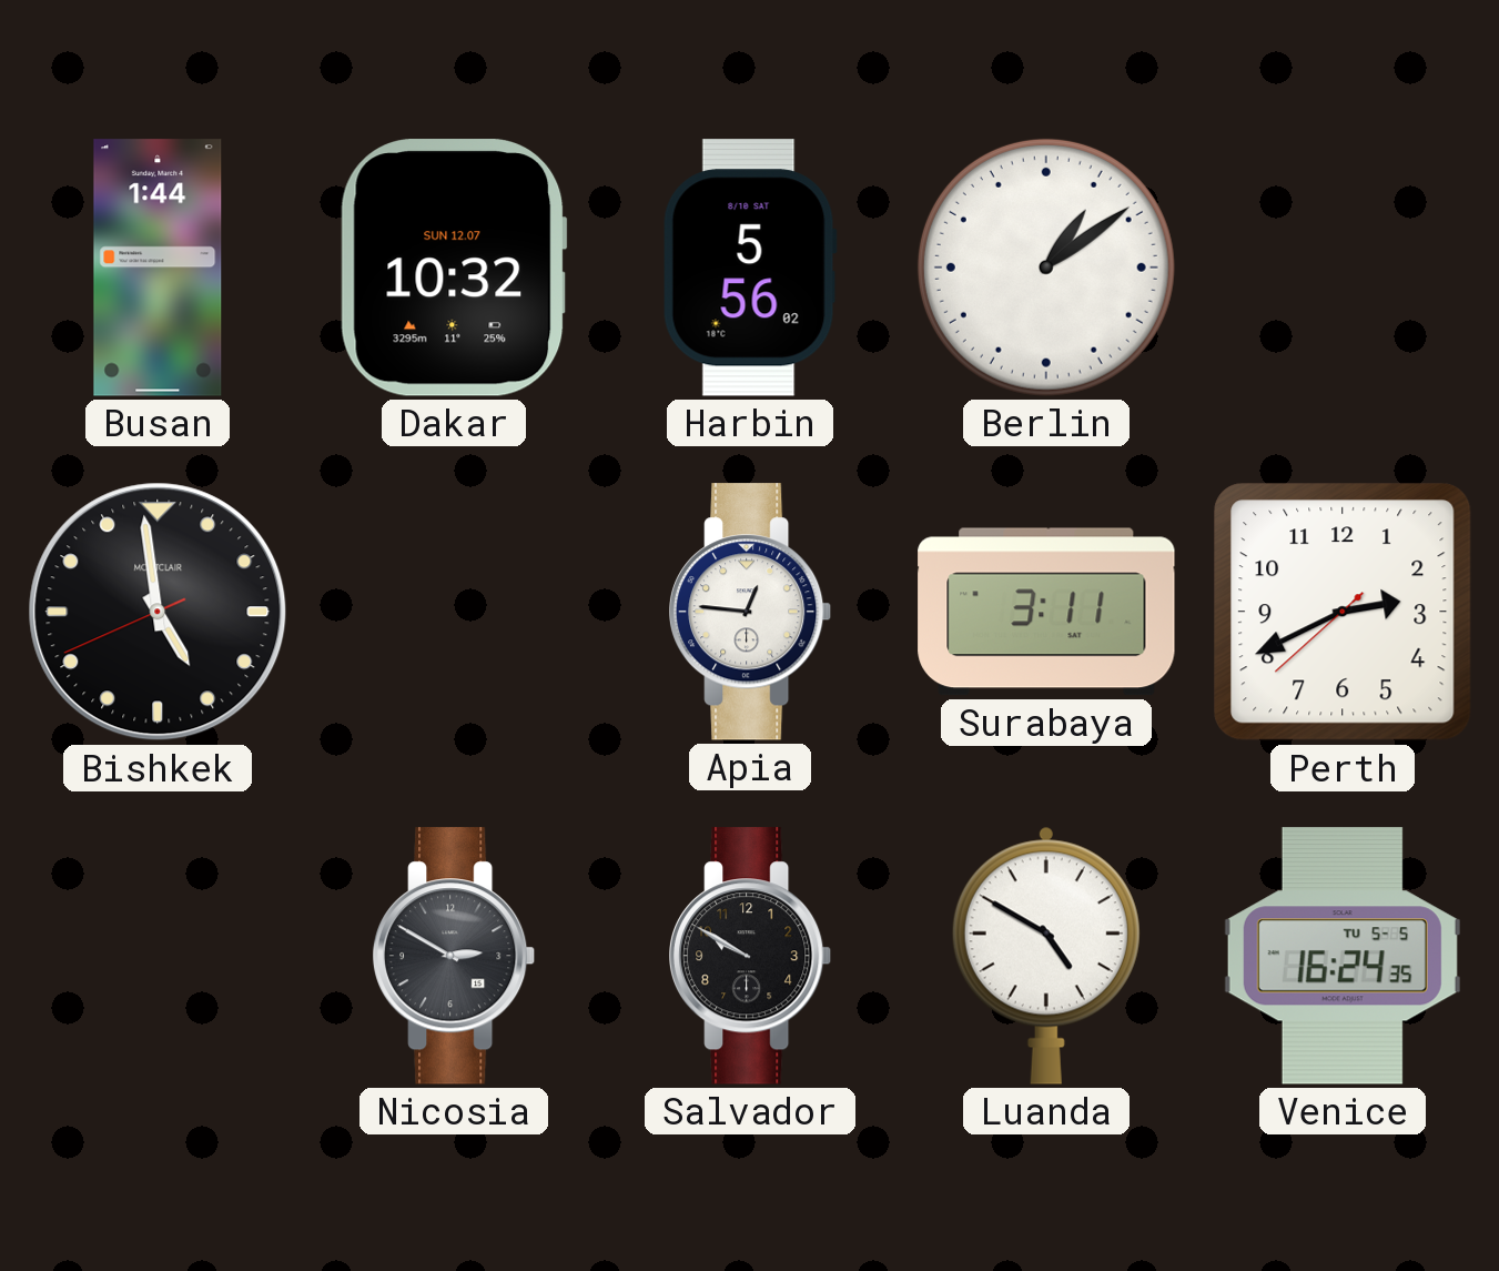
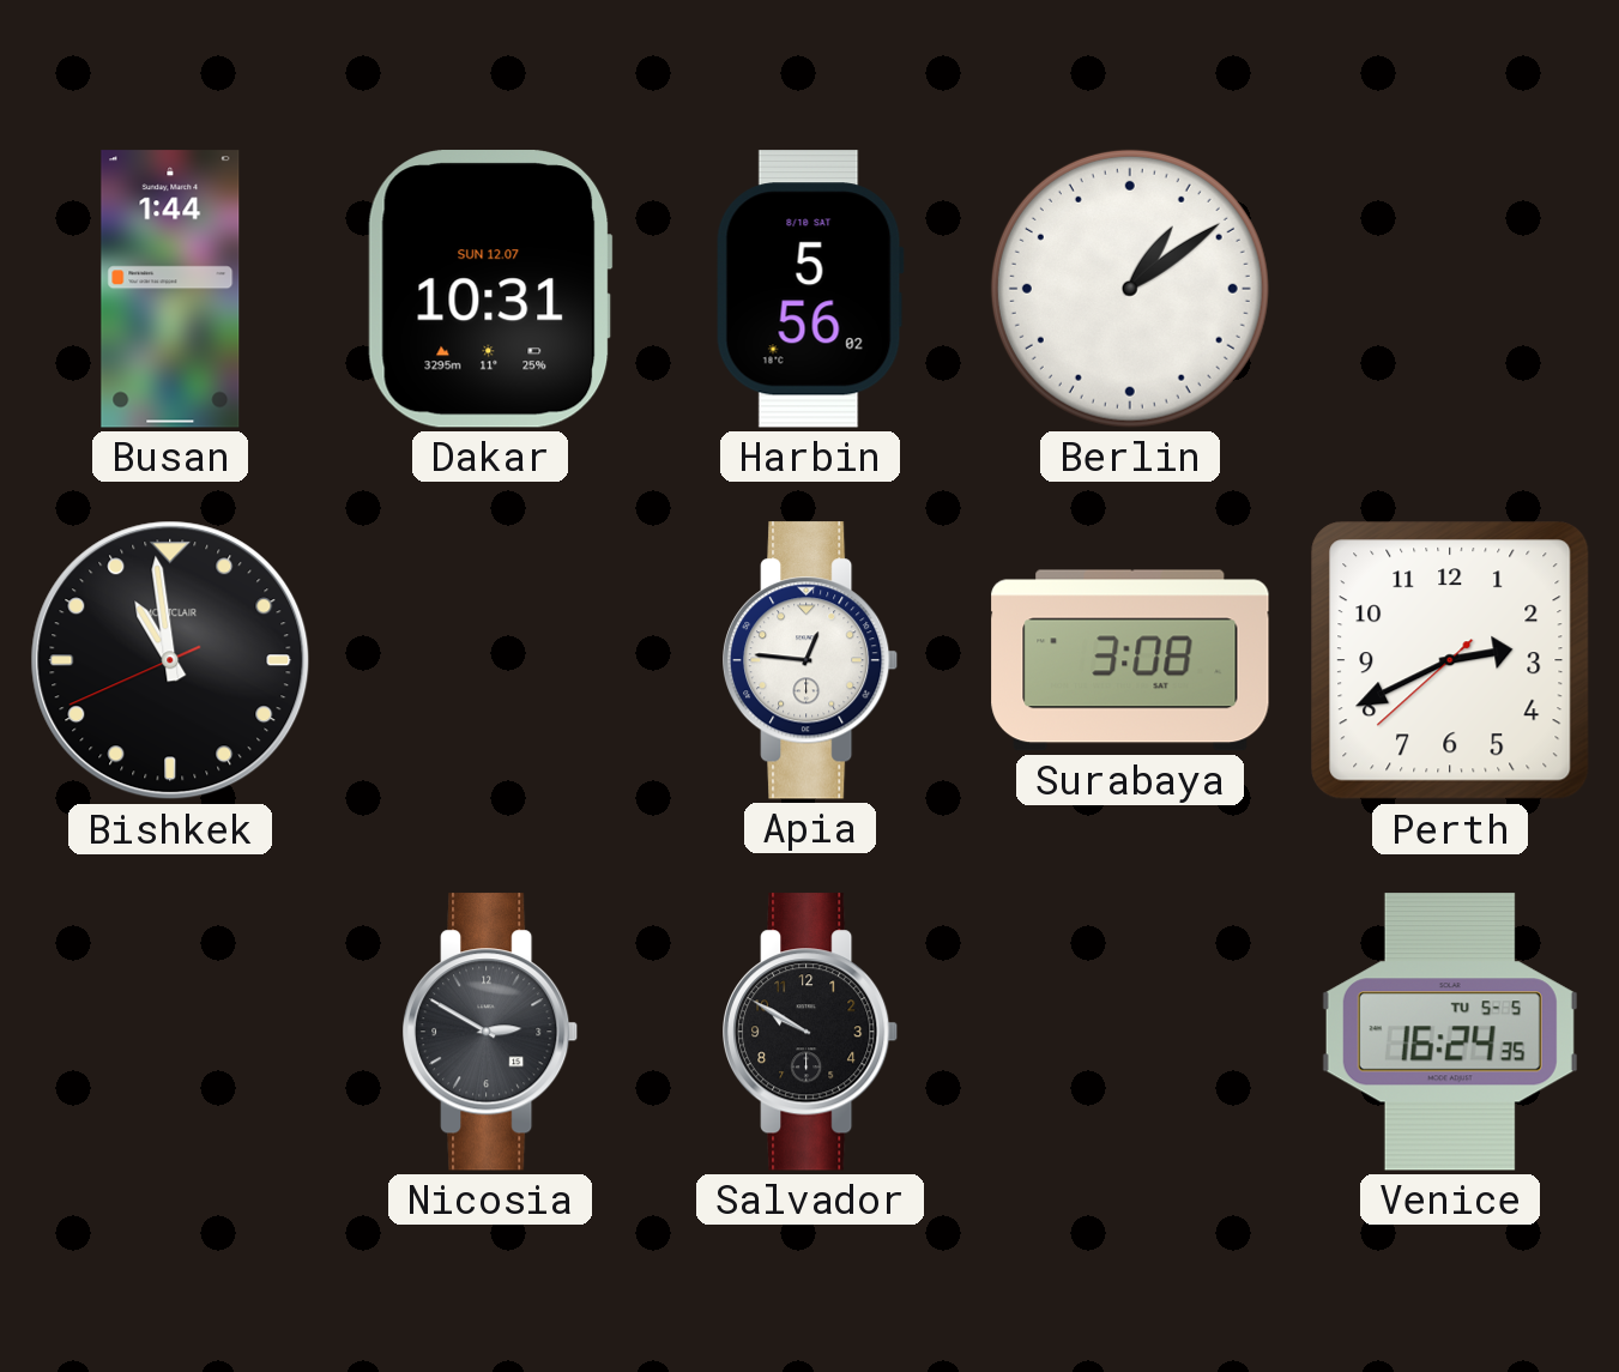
Dakar: 10:32 -> 10:31
Bishkek: 4:58 -> 10:58
Surabaya: 3:11 -> 3:08
Luanda: 4:50 -> none
